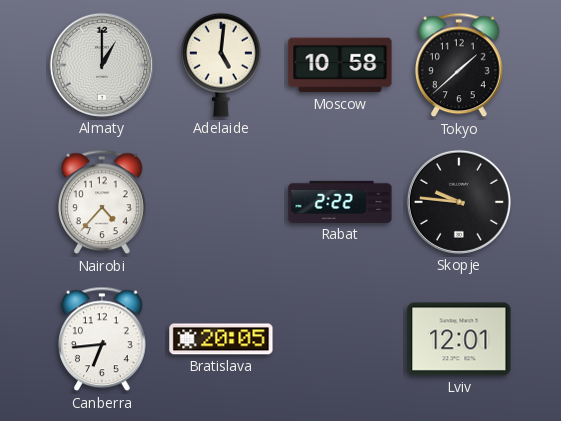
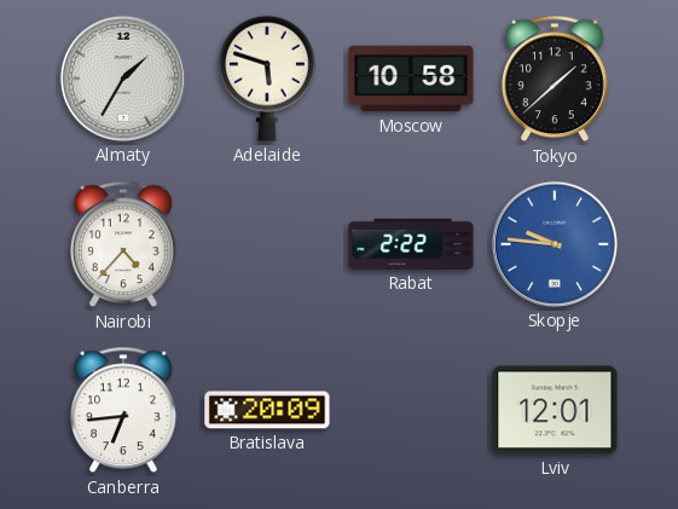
Almaty: 1:00 -> 1:35
Adelaide: 5:01 -> 5:48
Skopje dial: black -> blue
Bratislava: 20:05 -> 20:09
